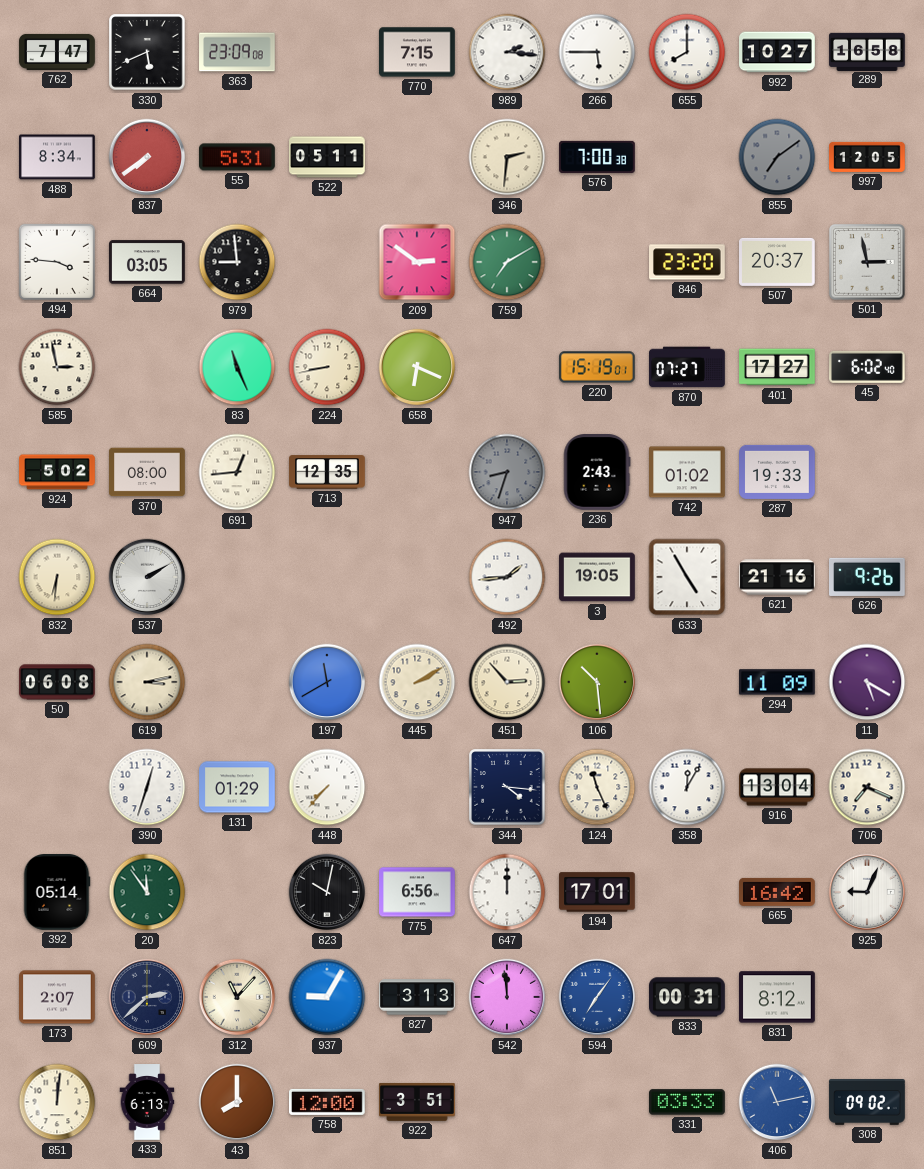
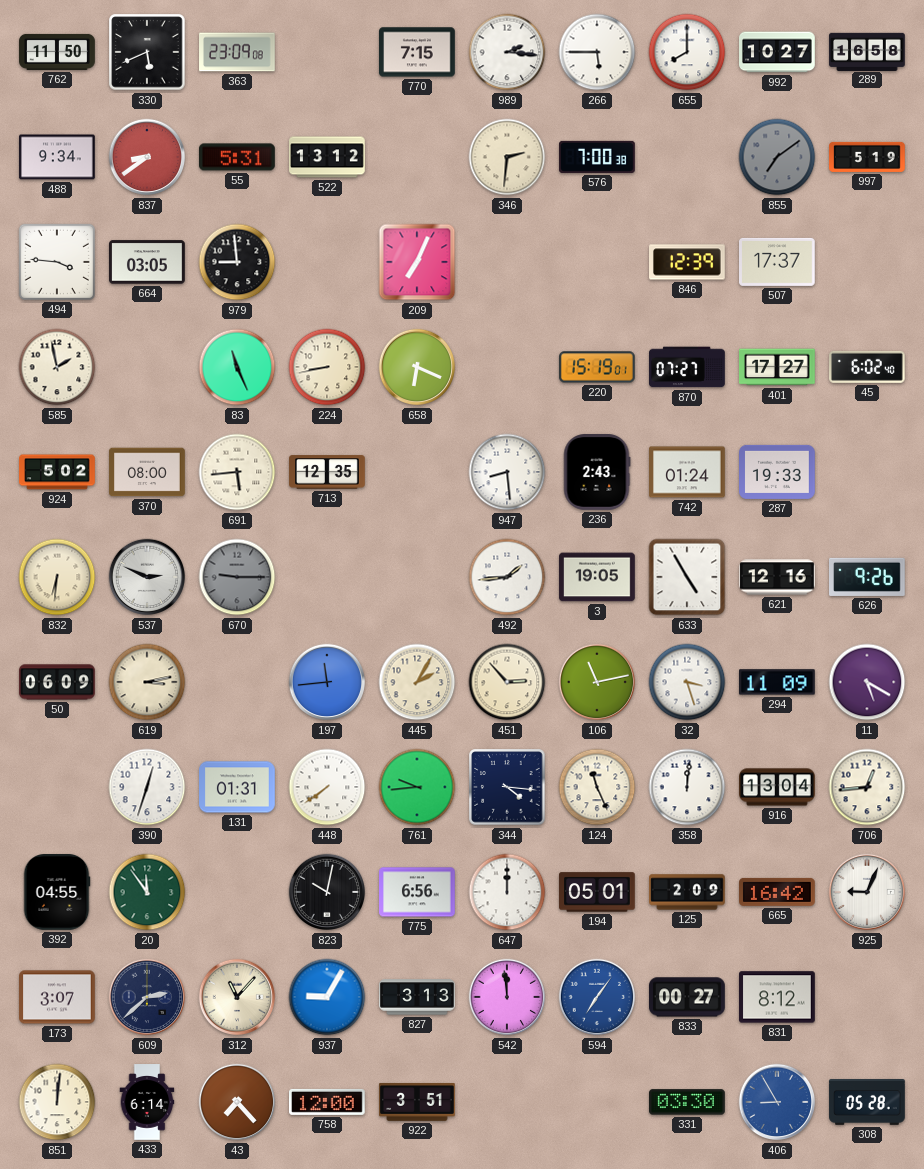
762: 7:47 -> 11:50
488: 8:34 -> 9:34
837: 7:39 -> 8:39
522: 05:11 -> 13:12
997: 12:05 -> 5:19
209: 2:51 -> 7:04
759: 7:10 -> none
846: 23:20 -> 12:39
507: 20:37 -> 17:37
501: 2:58 -> none
585: 2:58 -> 1:58
691: 12:44 -> 5:44
947: 8:33 -> 8:29
947 dial: grey -> white
742: 01:02 -> 01:24
537: 2:10 -> 2:49
670: none -> 9:15
621: 21:16 -> 12:16
50: 06:08 -> 06:09
197: 11:40 -> 11:44
445: 2:10 -> 2:05
106: 10:29 -> 11:13
32: none -> 3:27
131: 01:29 -> 01:31
448: 7:37 -> 7:39
761: none -> 9:44
358: 12:05 -> 12:01
706: 7:19 -> 12:44
392: 05:14 -> 04:55
194: 17:01 -> 05:01
125: none -> 2:09
173: 2:07 -> 3:07
833: 00:31 -> 00:27
433: 6:13 -> 6:14
43: 8:00 -> 7:23
331: 03:33 -> 03:30
406: 11:13 -> 8:55
308: 09:02 -> 05:28
